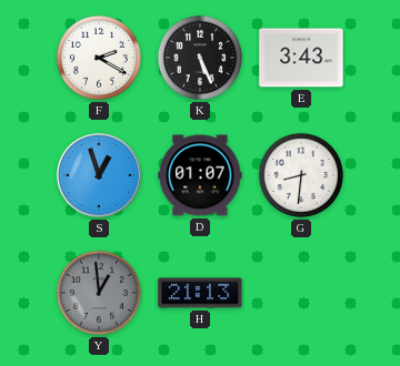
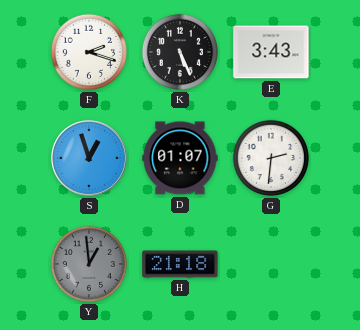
F: 2:20 -> 2:18
G: 8:31 -> 2:31
H: 21:13 -> 21:18
